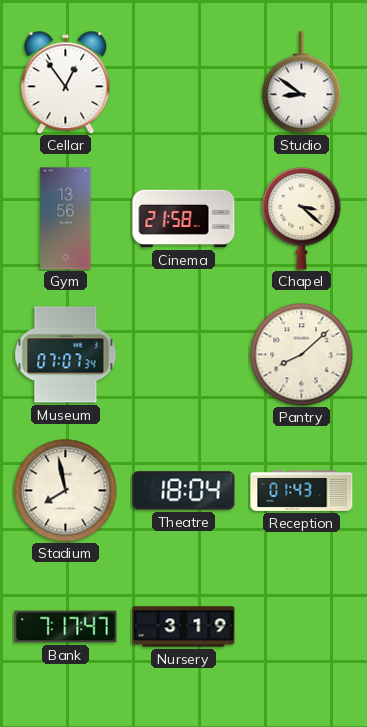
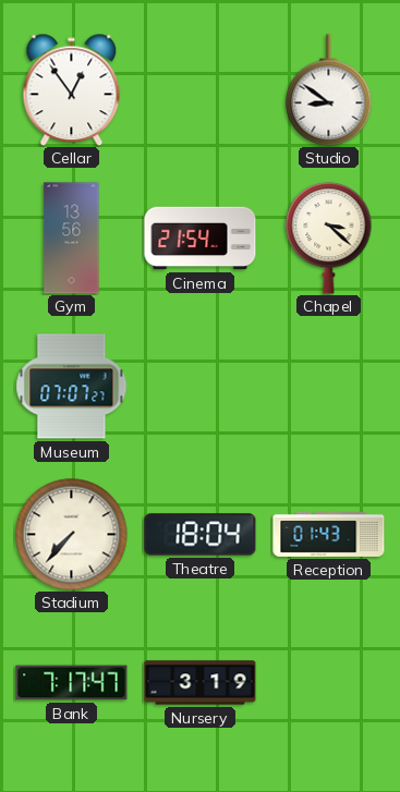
Cinema: 21:58 -> 21:54
Museum: 07:07:34 -> 07:07:27
Pantry: 8:08 -> none
Stadium: 7:58 -> 7:37
